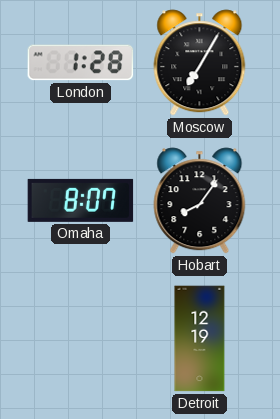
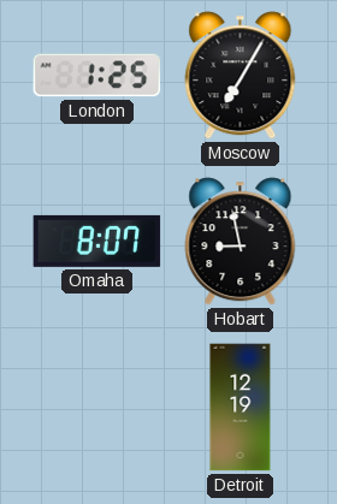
London: 1:28 -> 1:25
Hobart: 8:06 -> 8:58
